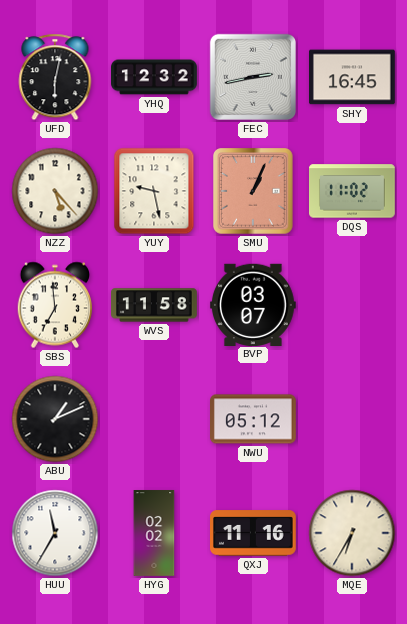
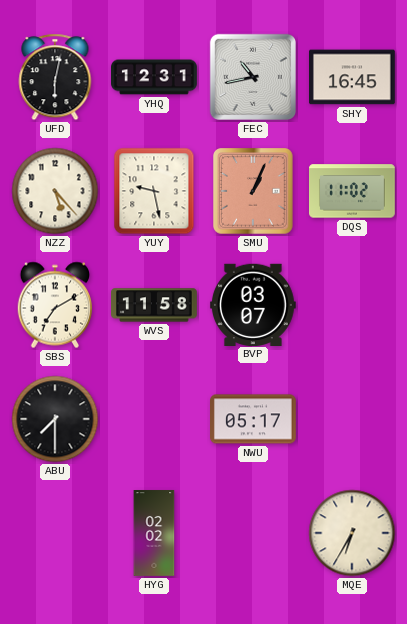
YHQ: 12:32 -> 12:31
FEC: 2:43 -> 10:43
SBS: 6:59 -> 7:10
ABU: 1:11 -> 7:30
NWU: 05:12 -> 05:17
HUU: 11:35 -> none
QXJ: 11:16 -> none
